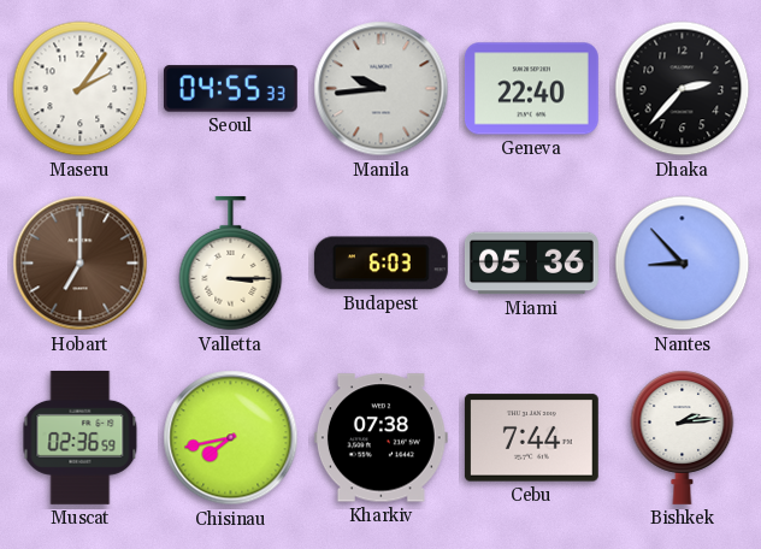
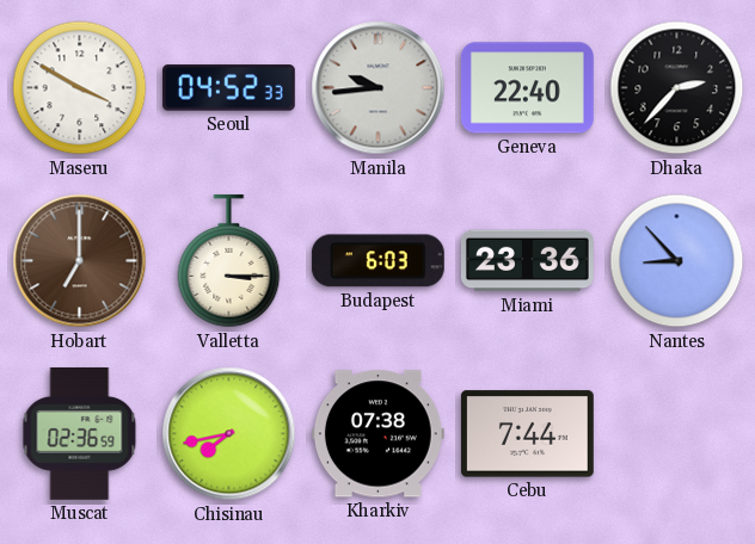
Maseru: 2:06 -> 3:50
Seoul: 04:55 -> 04:52
Miami: 05:36 -> 23:36
Bishkek: 2:14 -> none
